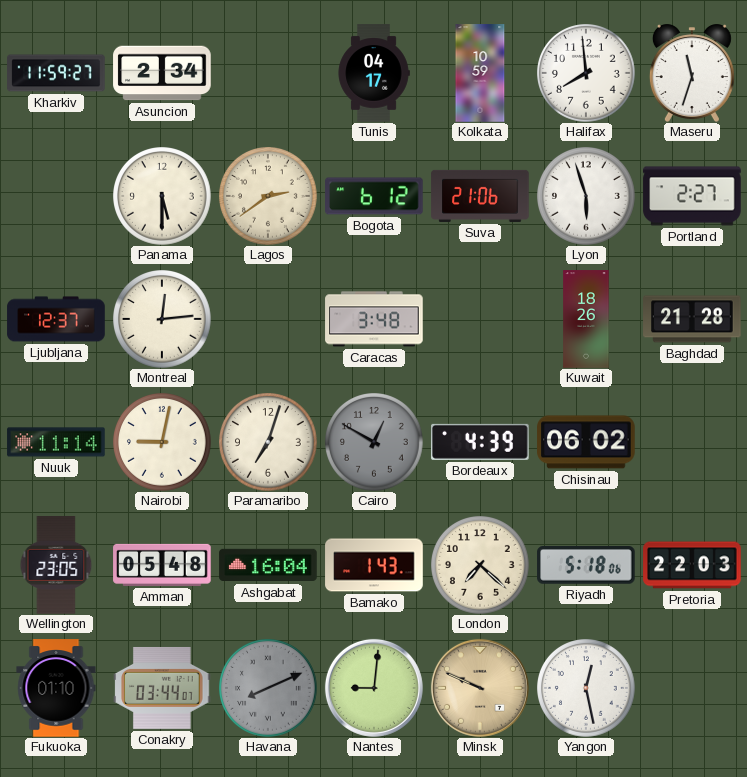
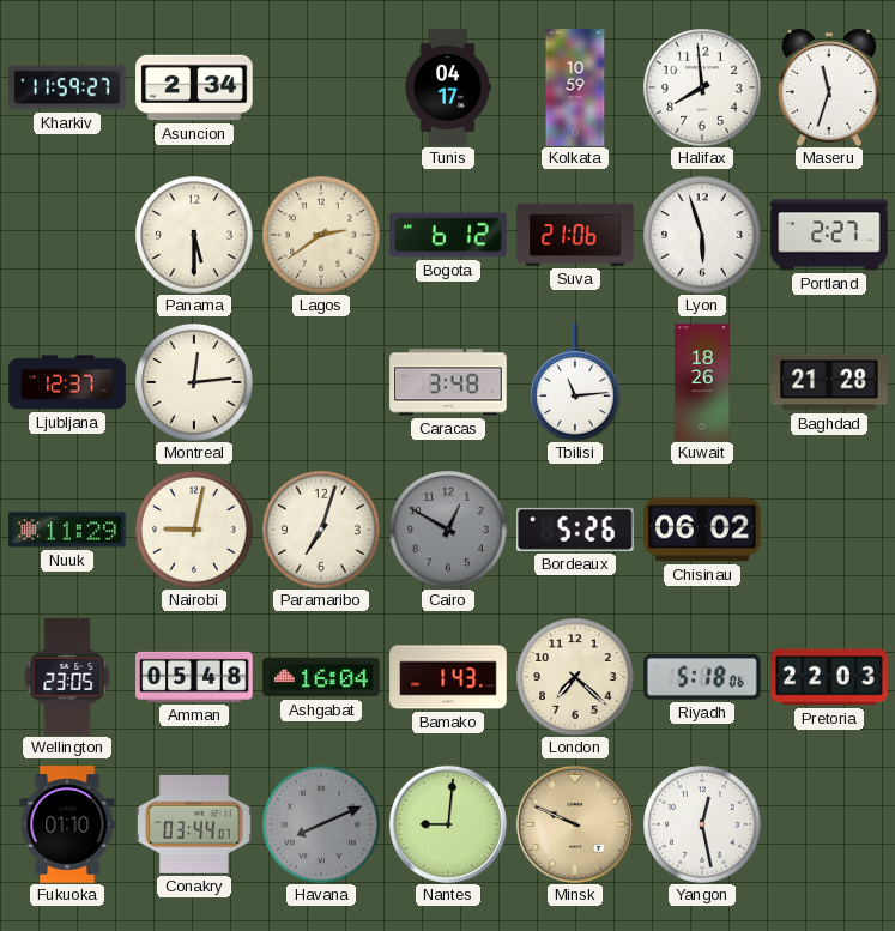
Tbilisi: none -> 11:14
Nuuk: 11:14 -> 11:29
Bordeaux: 4:39 -> 5:26
